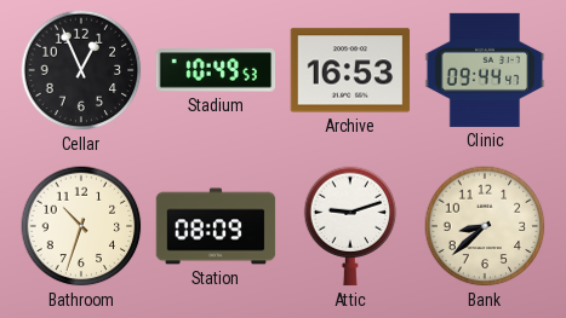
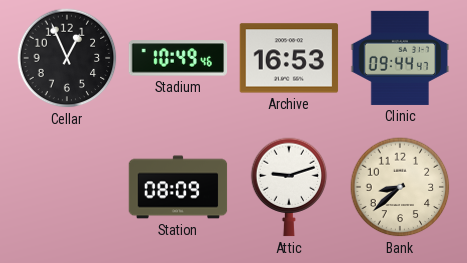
Stadium: 10:49:53 -> 10:49:46
Bathroom: 10:33 -> none
